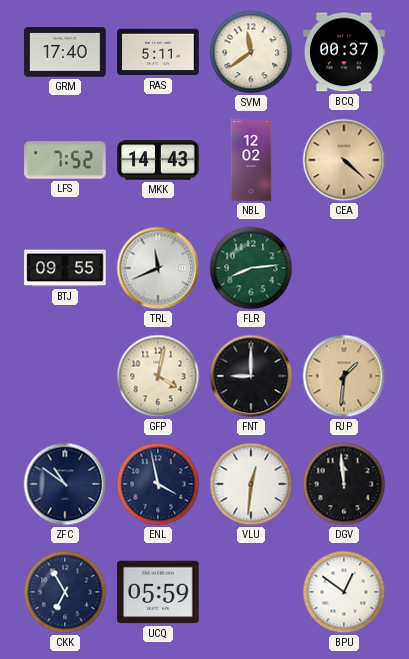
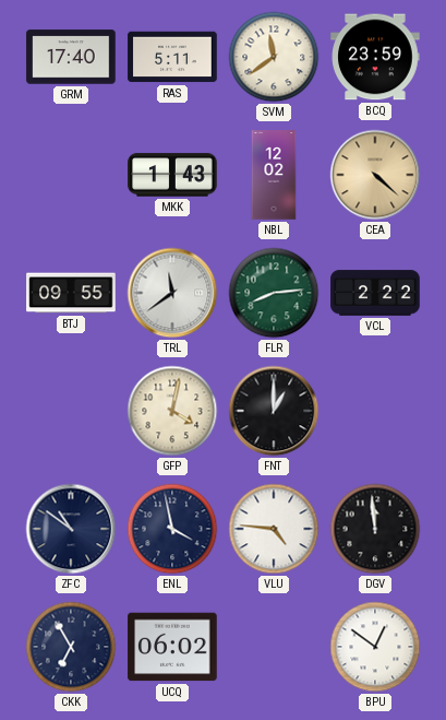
BCQ: 00:37 -> 23:59
LFS: 7:52 -> none
MKK: 14:43 -> 1:43
TRL: 11:41 -> 11:39
VCL: none -> 2:22
FNT: 9:00 -> 1:00
RJP: 1:31 -> none
VLU: 12:31 -> 4:46
UCQ: 05:59 -> 06:02
